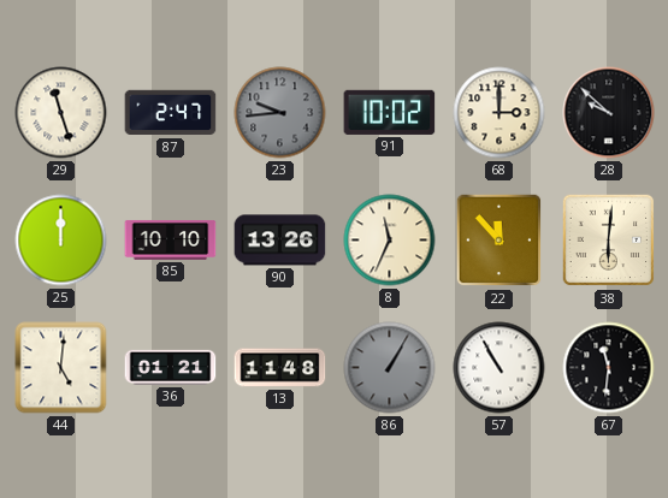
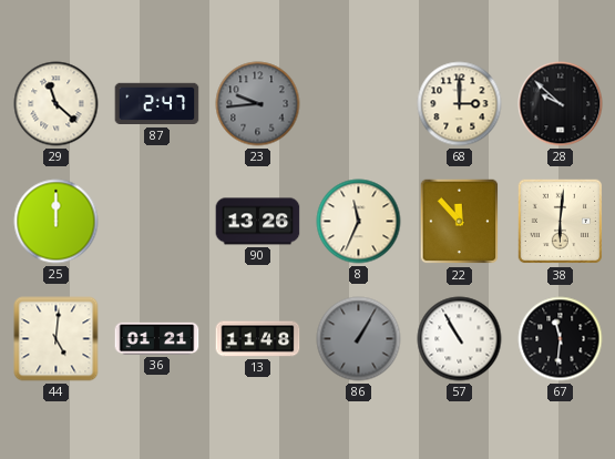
29: 11:27 -> 11:22
91: 10:02 -> none
85: 10:10 -> none
